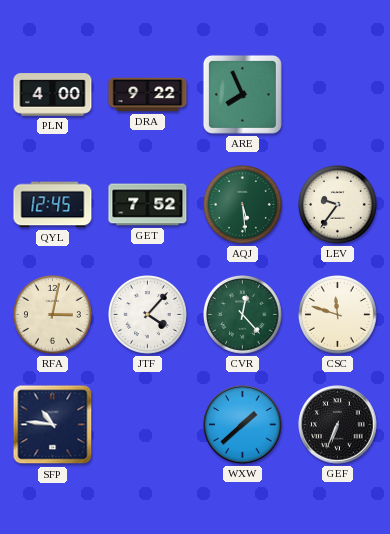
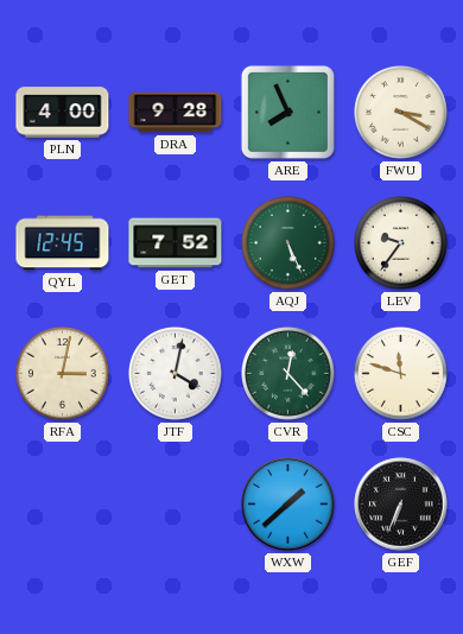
DRA: 9:22 -> 9:28
FWU: none -> 3:20
AQJ: 5:29 -> 5:26
JTF: 4:07 -> 4:02
SFP: 10:46 -> none
